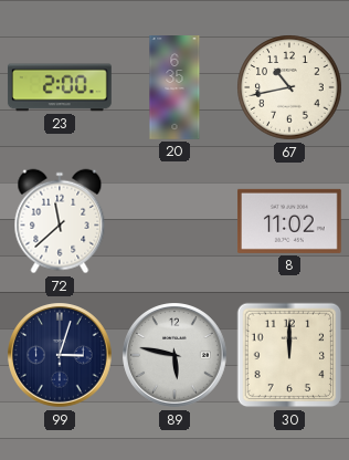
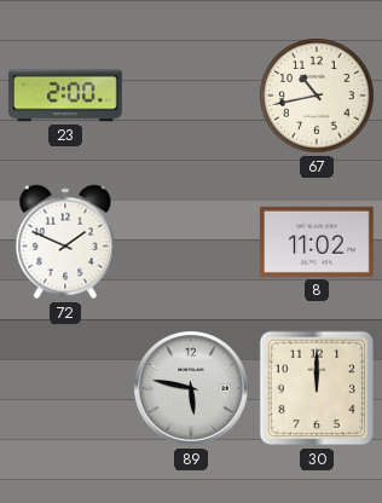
20: 6:35 -> none
72: 11:38 -> 1:49
99: 3:03 -> none
